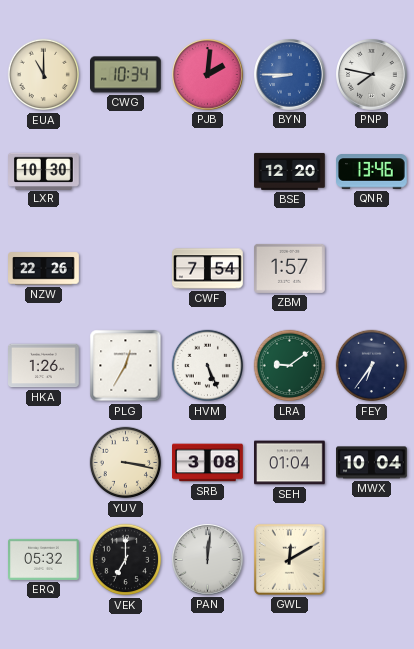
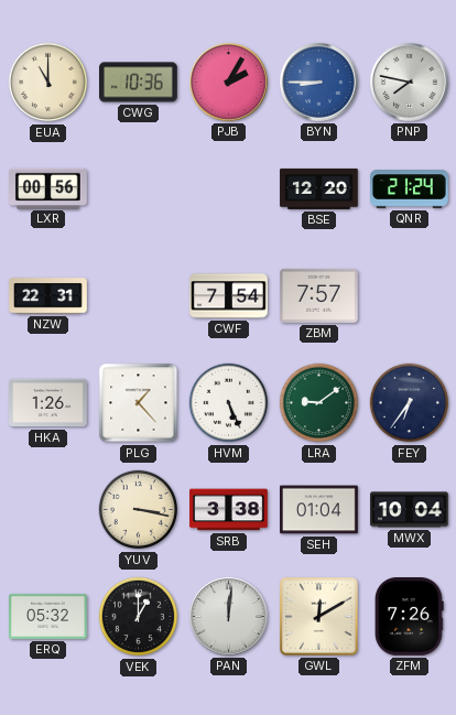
CWG: 10:34 -> 10:36
PJB: 2:01 -> 2:05
LXR: 10:30 -> 00:56
QNR: 13:46 -> 21:24
NZW: 22:26 -> 22:31
ZBM: 1:57 -> 7:57
PLG: 12:35 -> 1:23
SRB: 3:08 -> 3:38
VEK: 7:00 -> 1:00
ZFM: none -> 7:26
